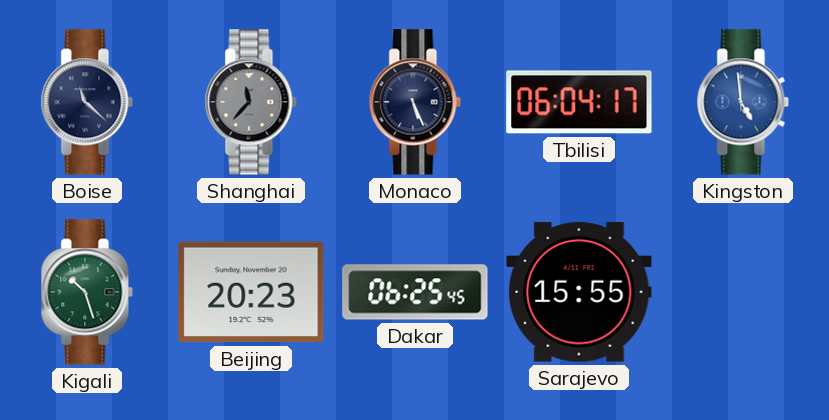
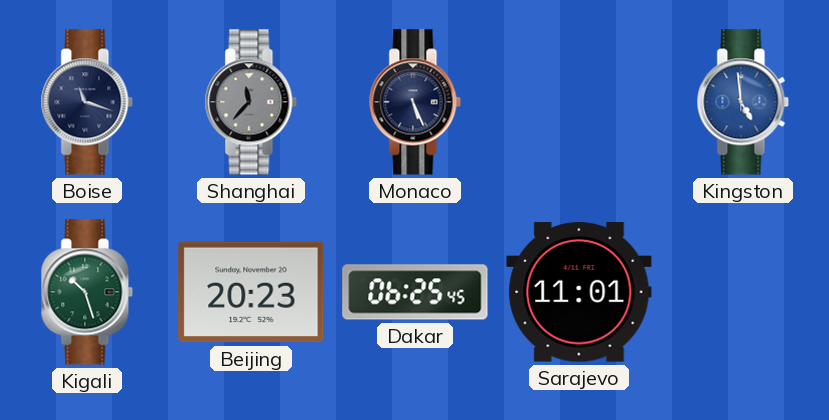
Boise: 11:22 -> 11:18
Tbilisi: 06:04 -> none
Sarajevo: 15:55 -> 11:01
